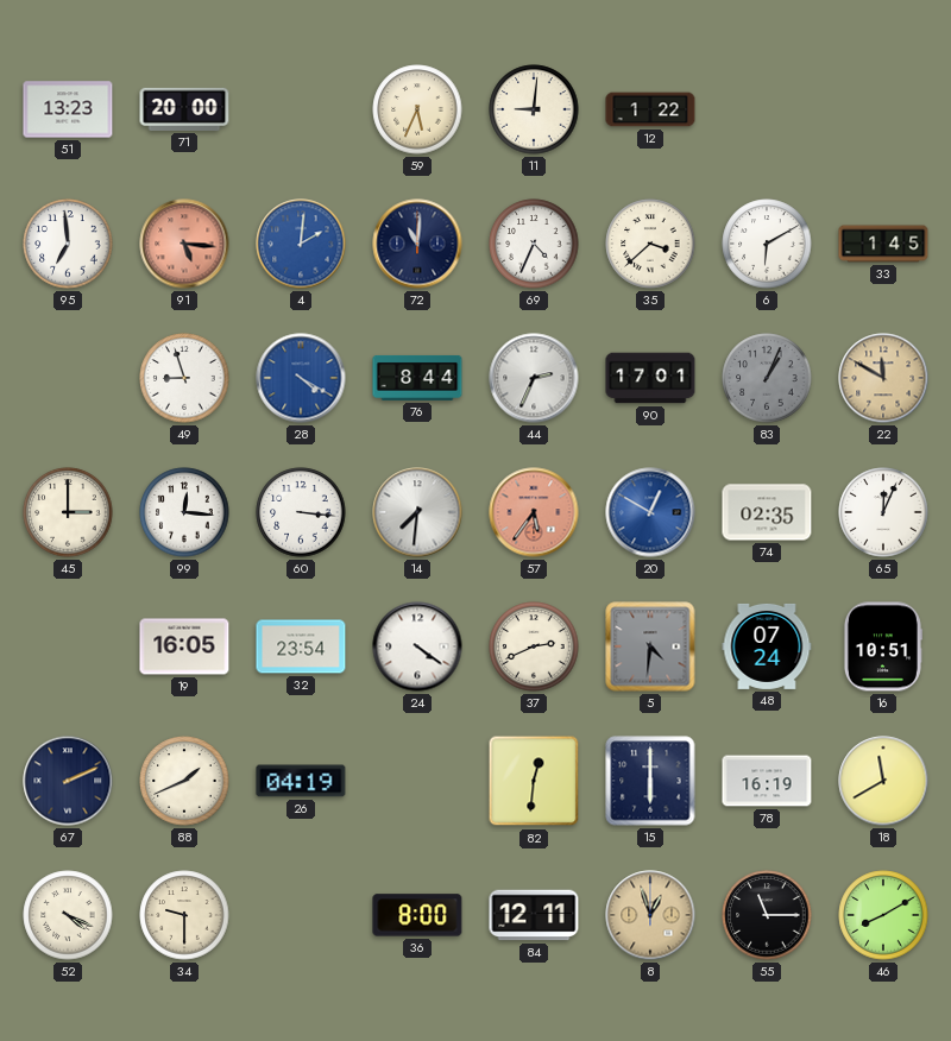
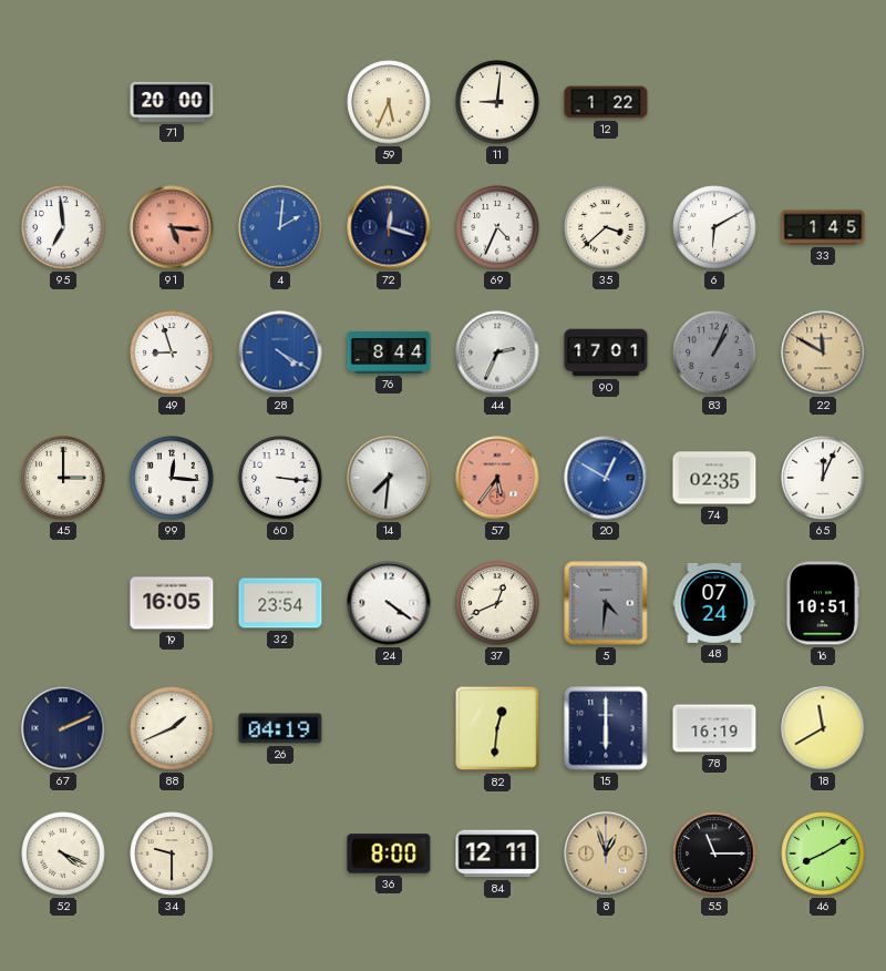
51: 13:23 -> none
72: 11:01 -> 12:18
37: 2:41 -> 12:41
